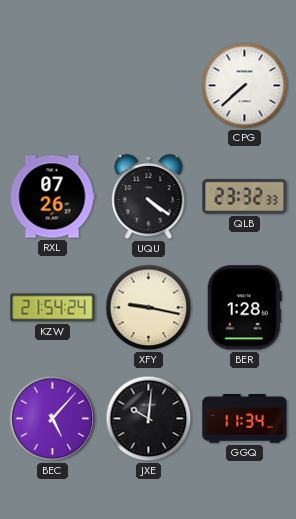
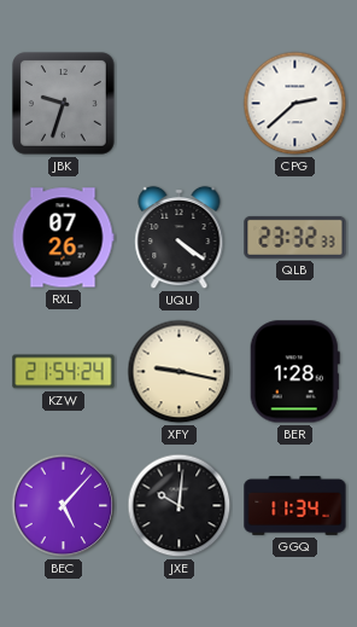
JBK: none -> 9:33
CPG: 7:38 -> 2:38
